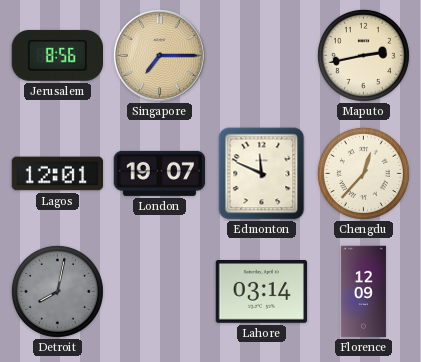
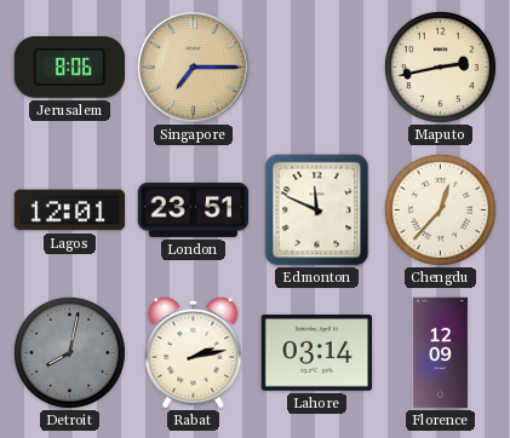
Jerusalem: 8:56 -> 8:06
London: 19:07 -> 23:51
Rabat: none -> 2:13
